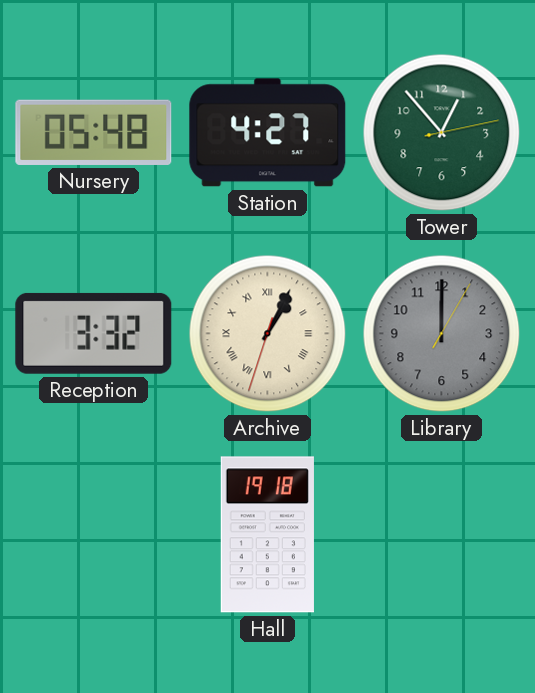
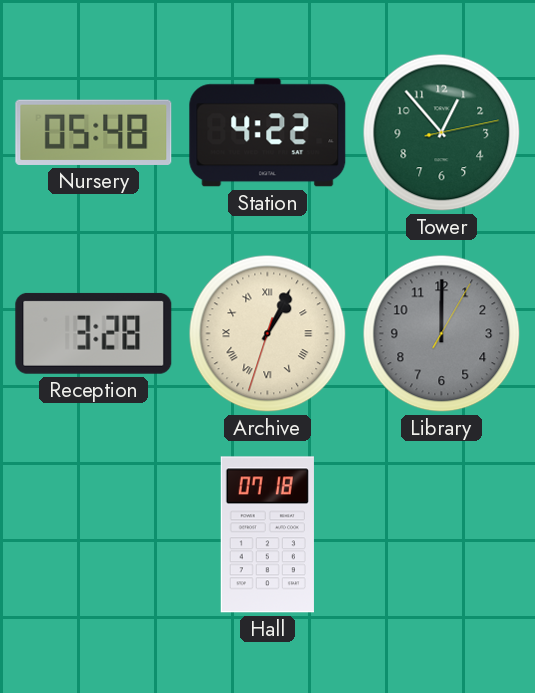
Station: 4:27 -> 4:22
Reception: 3:32 -> 3:28
Hall: 19:18 -> 07:18
